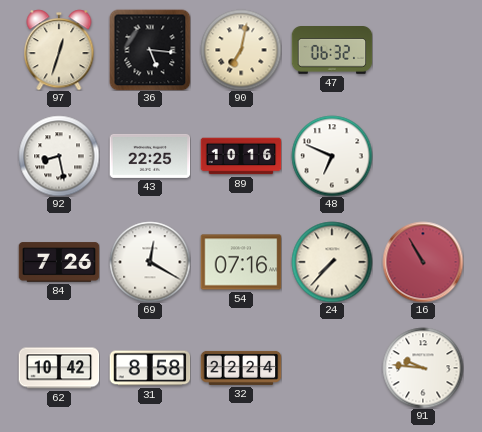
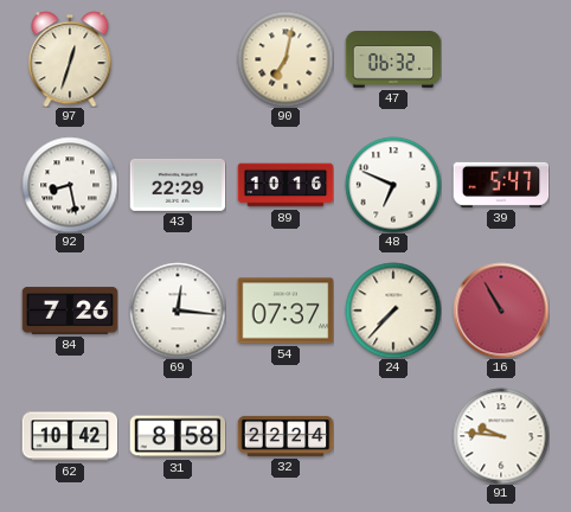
36: 5:16 -> none
43: 22:25 -> 22:29
39: none -> 5:47
69: 12:20 -> 12:16
54: 07:16 -> 07:37
